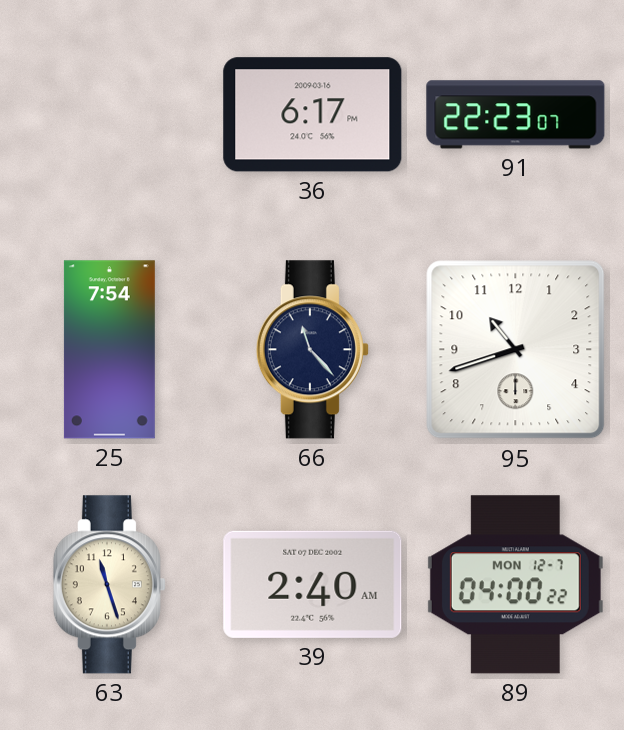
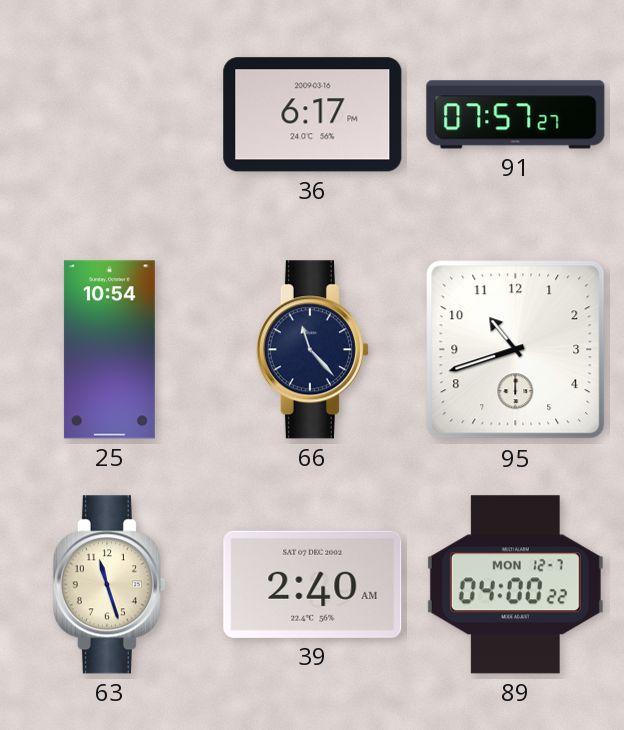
91: 22:23 -> 07:57
25: 7:54 -> 10:54
